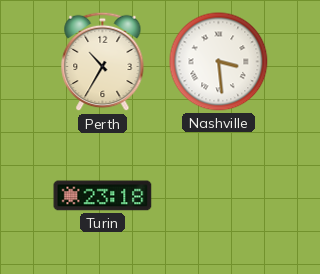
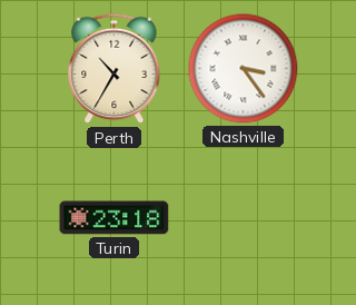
Nashville: 3:29 -> 3:24
